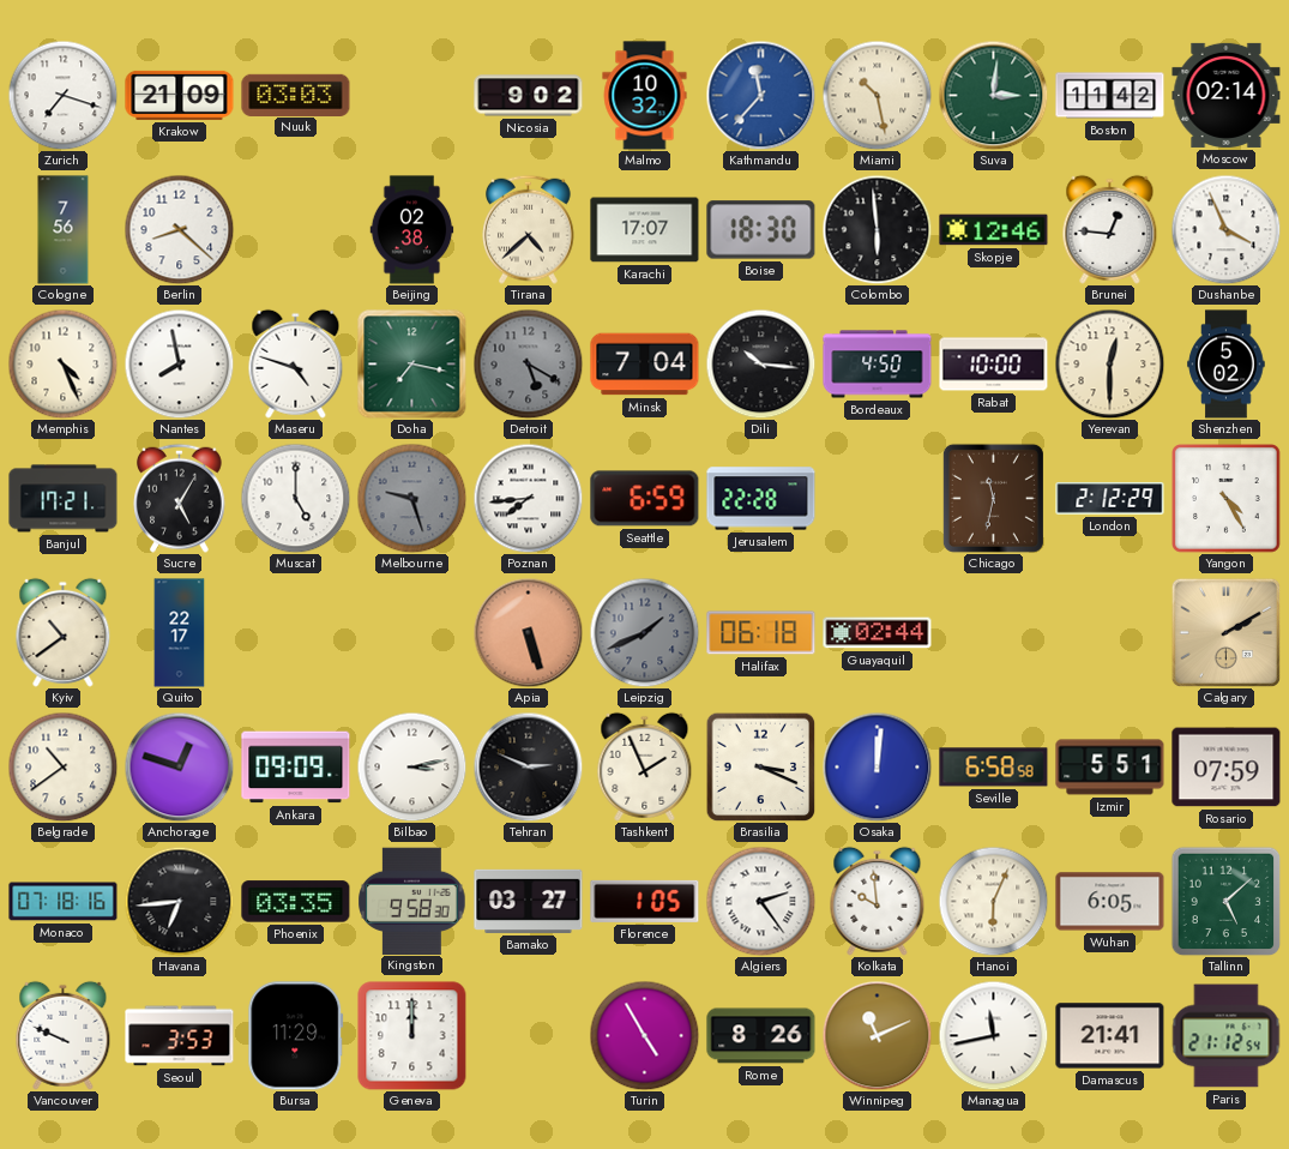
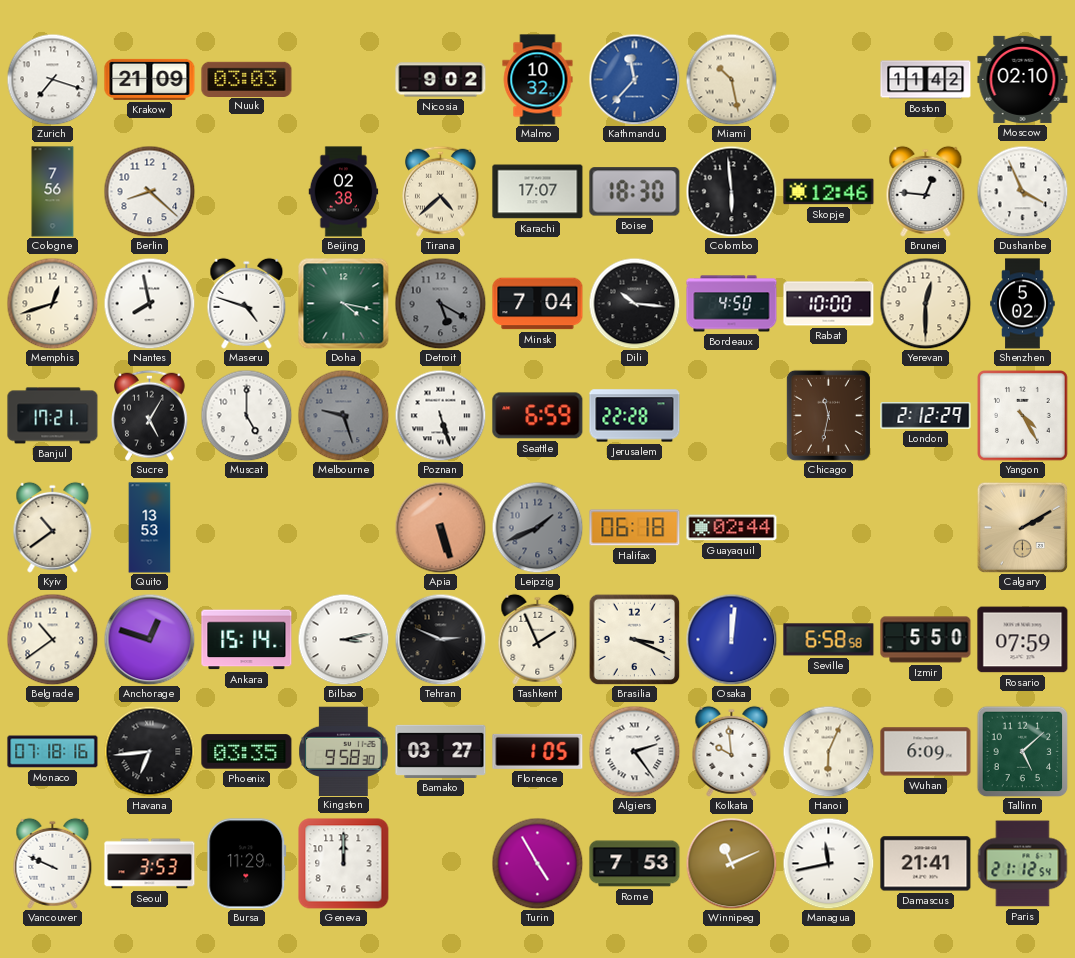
Suva: 3:01 -> none
Moscow: 02:14 -> 02:10
Memphis: 4:26 -> 12:42
Doha: 7:17 -> 4:17
Poznan: 7:44 -> 5:27
Quito: 22:17 -> 13:53
Ankara: 09:09 -> 15:14
Izmir: 5:51 -> 5:50
Wuhan: 6:05 -> 6:09
Rome: 8:26 -> 7:53
